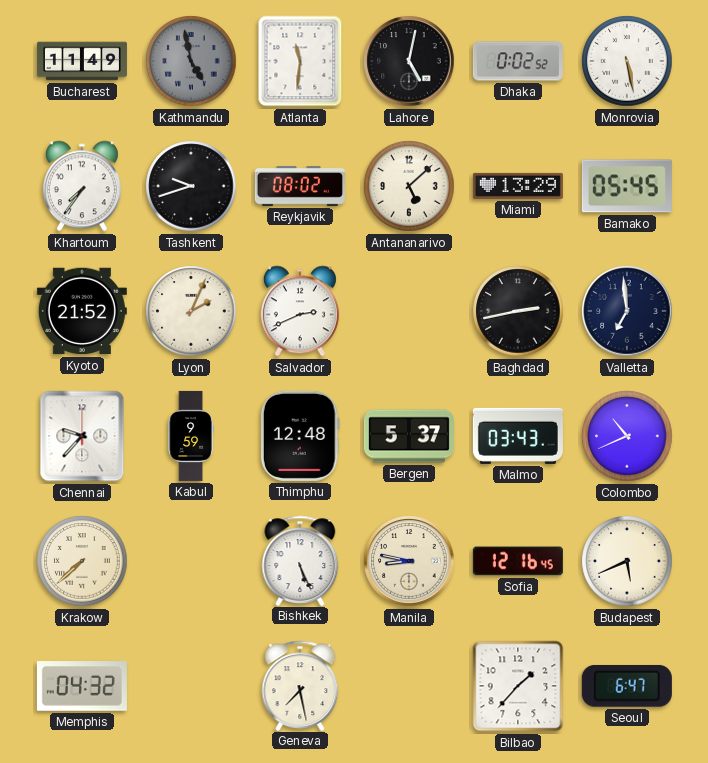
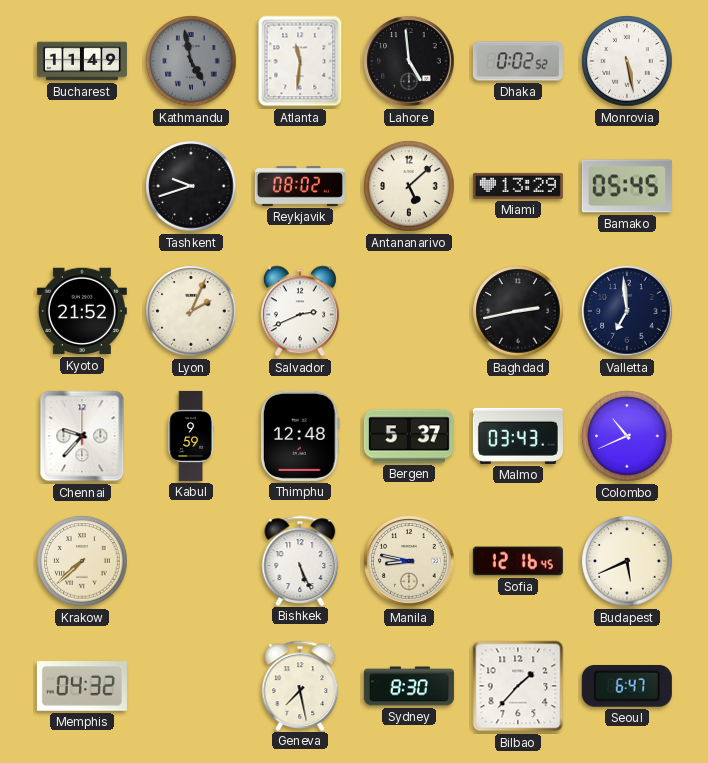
Lahore: 5:02 -> 4:59
Khartoum: 7:36 -> none
Sydney: none -> 8:30
